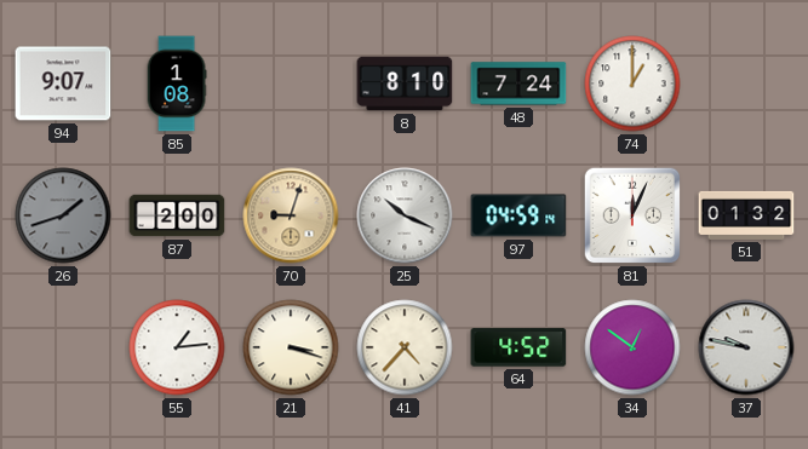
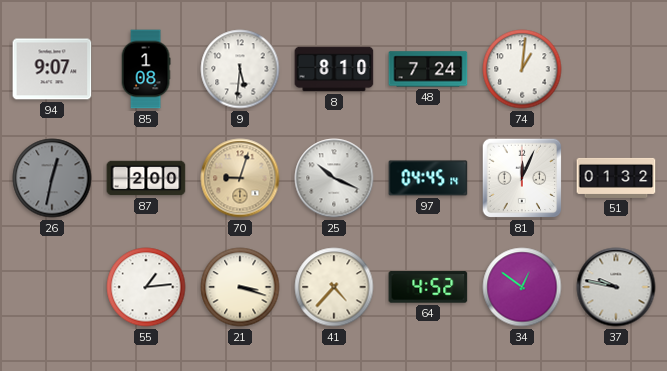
9: none -> 5:31
74: 1:00 -> 1:01
26: 1:42 -> 12:32
97: 04:59 -> 04:45
